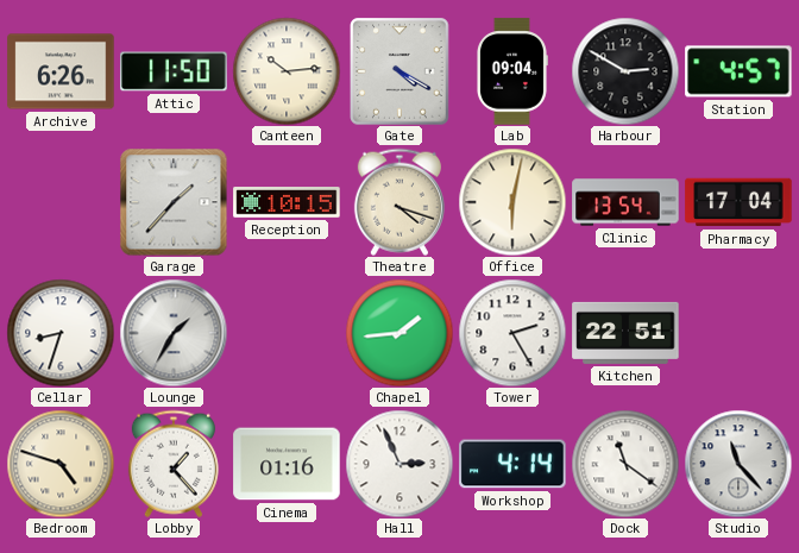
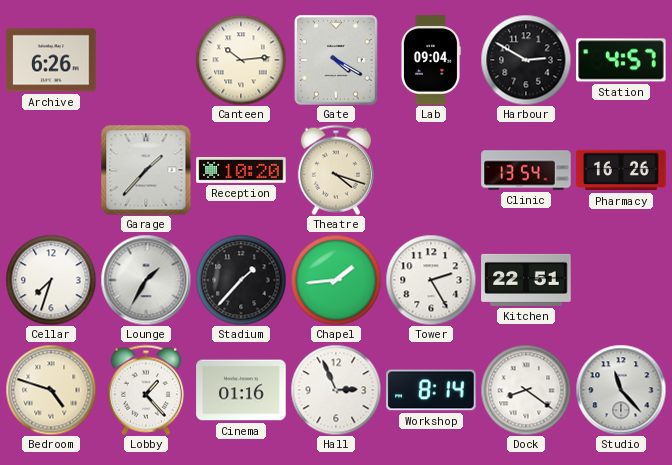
Attic: 11:50 -> none
Reception: 10:15 -> 10:20
Office: 6:02 -> none
Pharmacy: 17:04 -> 16:26
Cellar: 8:33 -> 7:33
Stadium: none -> 1:37
Workshop: 4:14 -> 8:14
Dock: 11:21 -> 8:21
